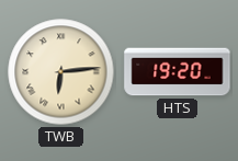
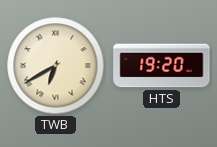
TWB: 6:14 -> 6:40
